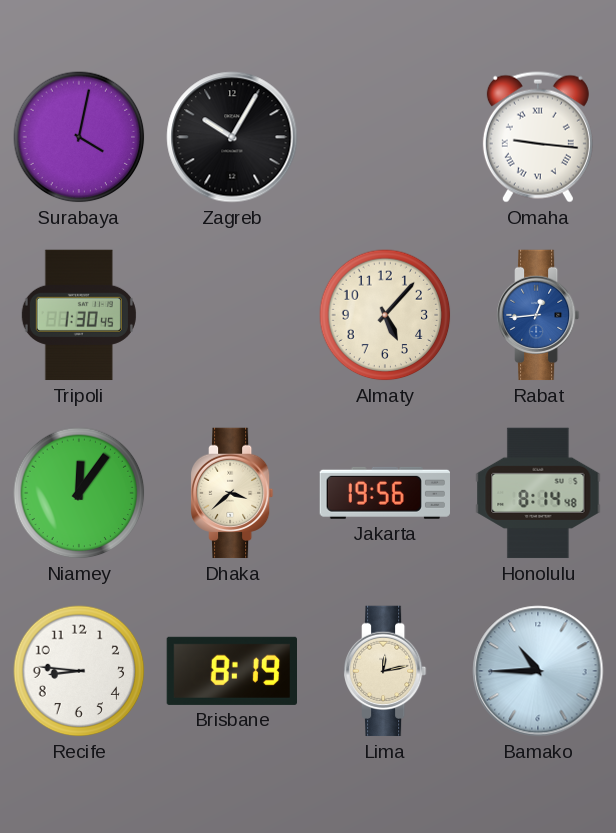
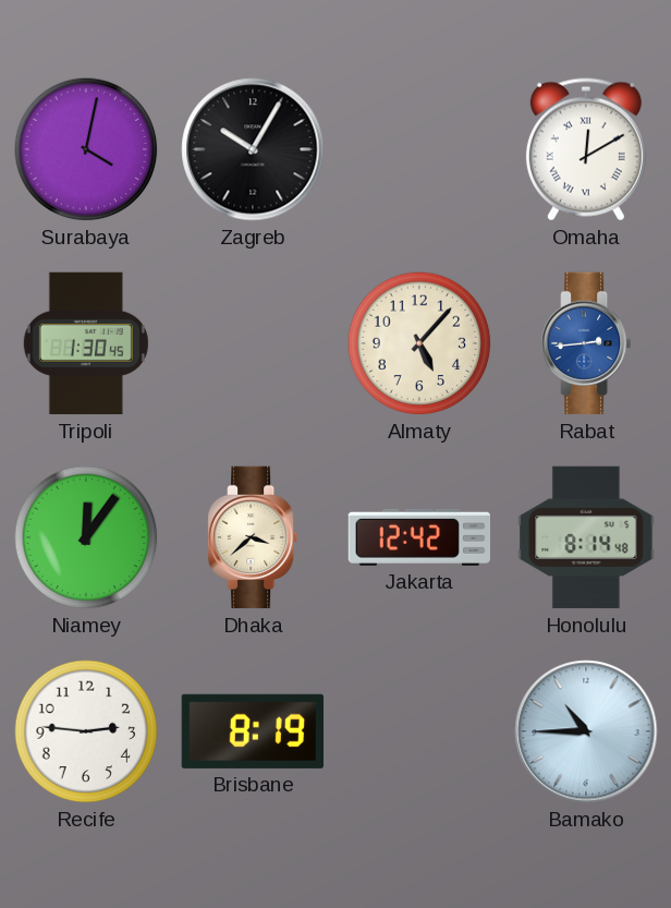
Omaha: 9:16 -> 12:10
Rabat: 12:44 -> 2:44
Jakarta: 19:56 -> 12:42
Recife: 8:46 -> 2:46
Lima: 12:13 -> none
